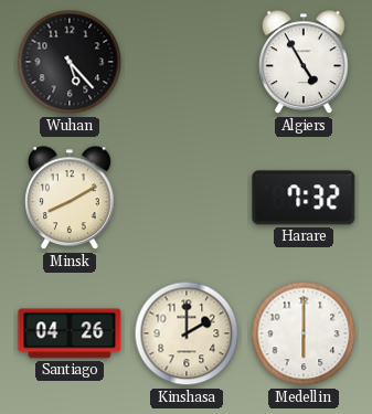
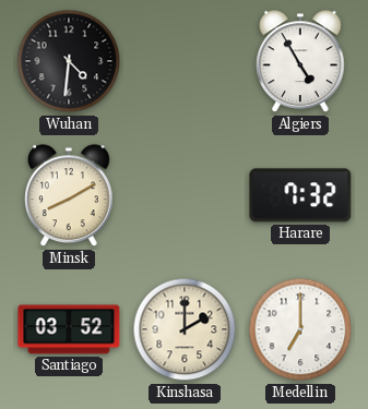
Wuhan: 5:23 -> 4:31
Santiago: 04:26 -> 03:52
Medellin: 6:00 -> 7:00
